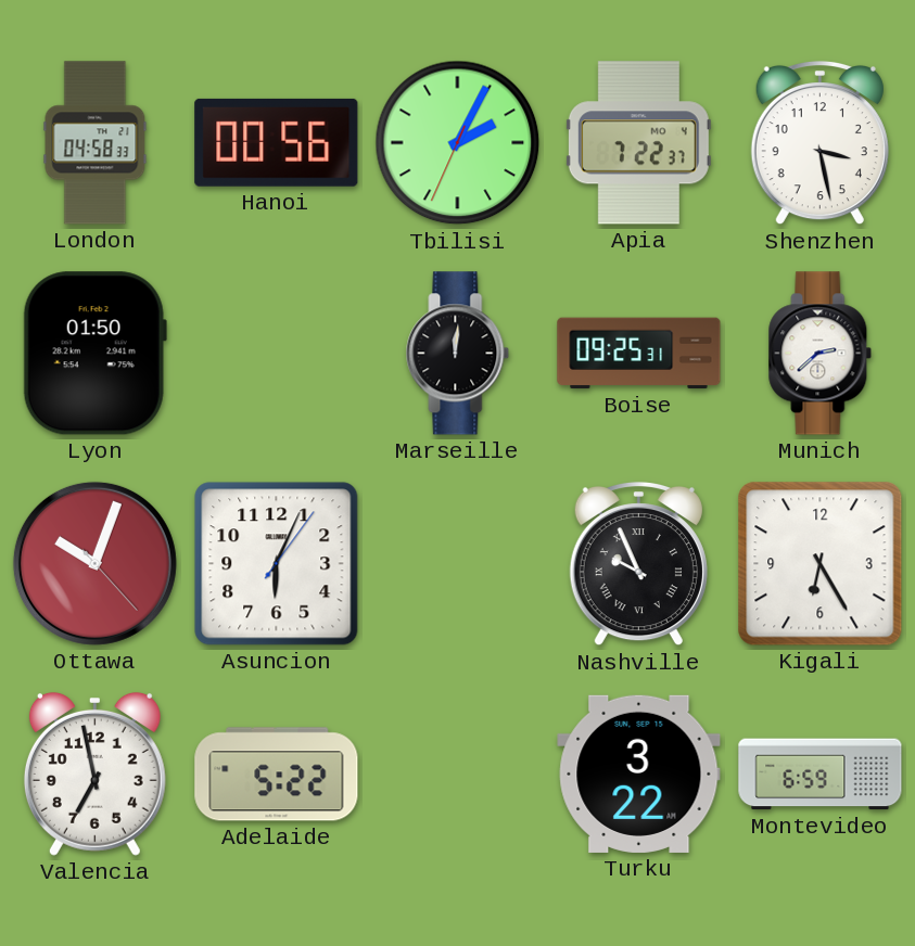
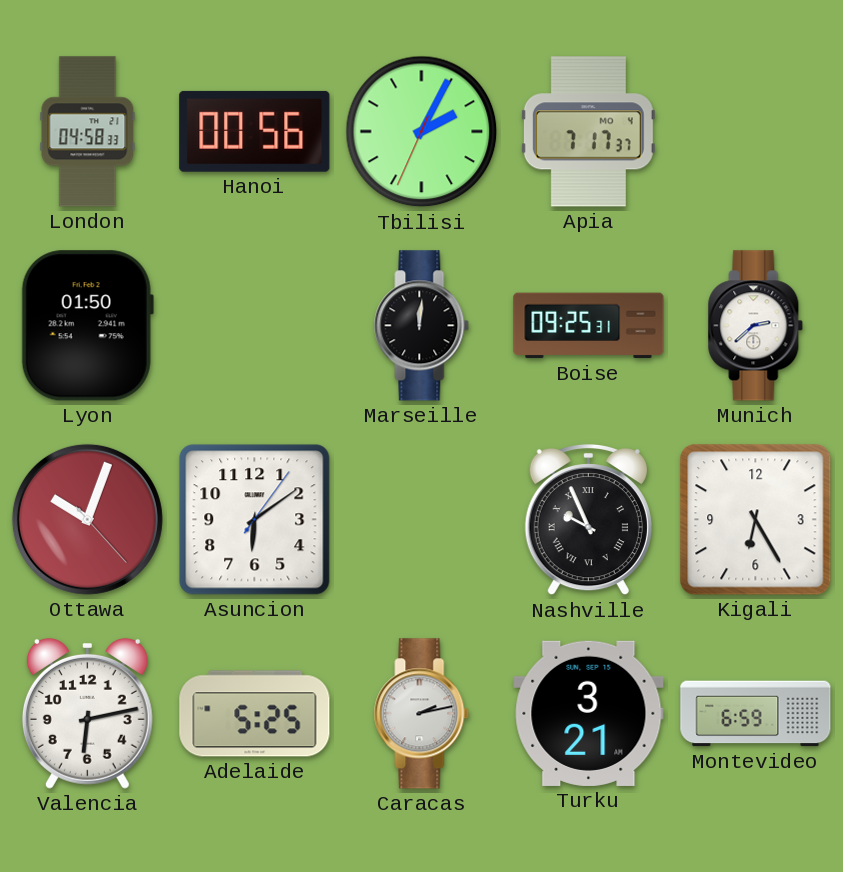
Apia: 7:22 -> 7:17
Shenzhen: 3:28 -> none
Asuncion: 6:04 -> 6:09
Valencia: 6:58 -> 6:13
Adelaide: 5:22 -> 5:25
Caracas: none -> 2:13
Turku: 3:22 -> 3:21
